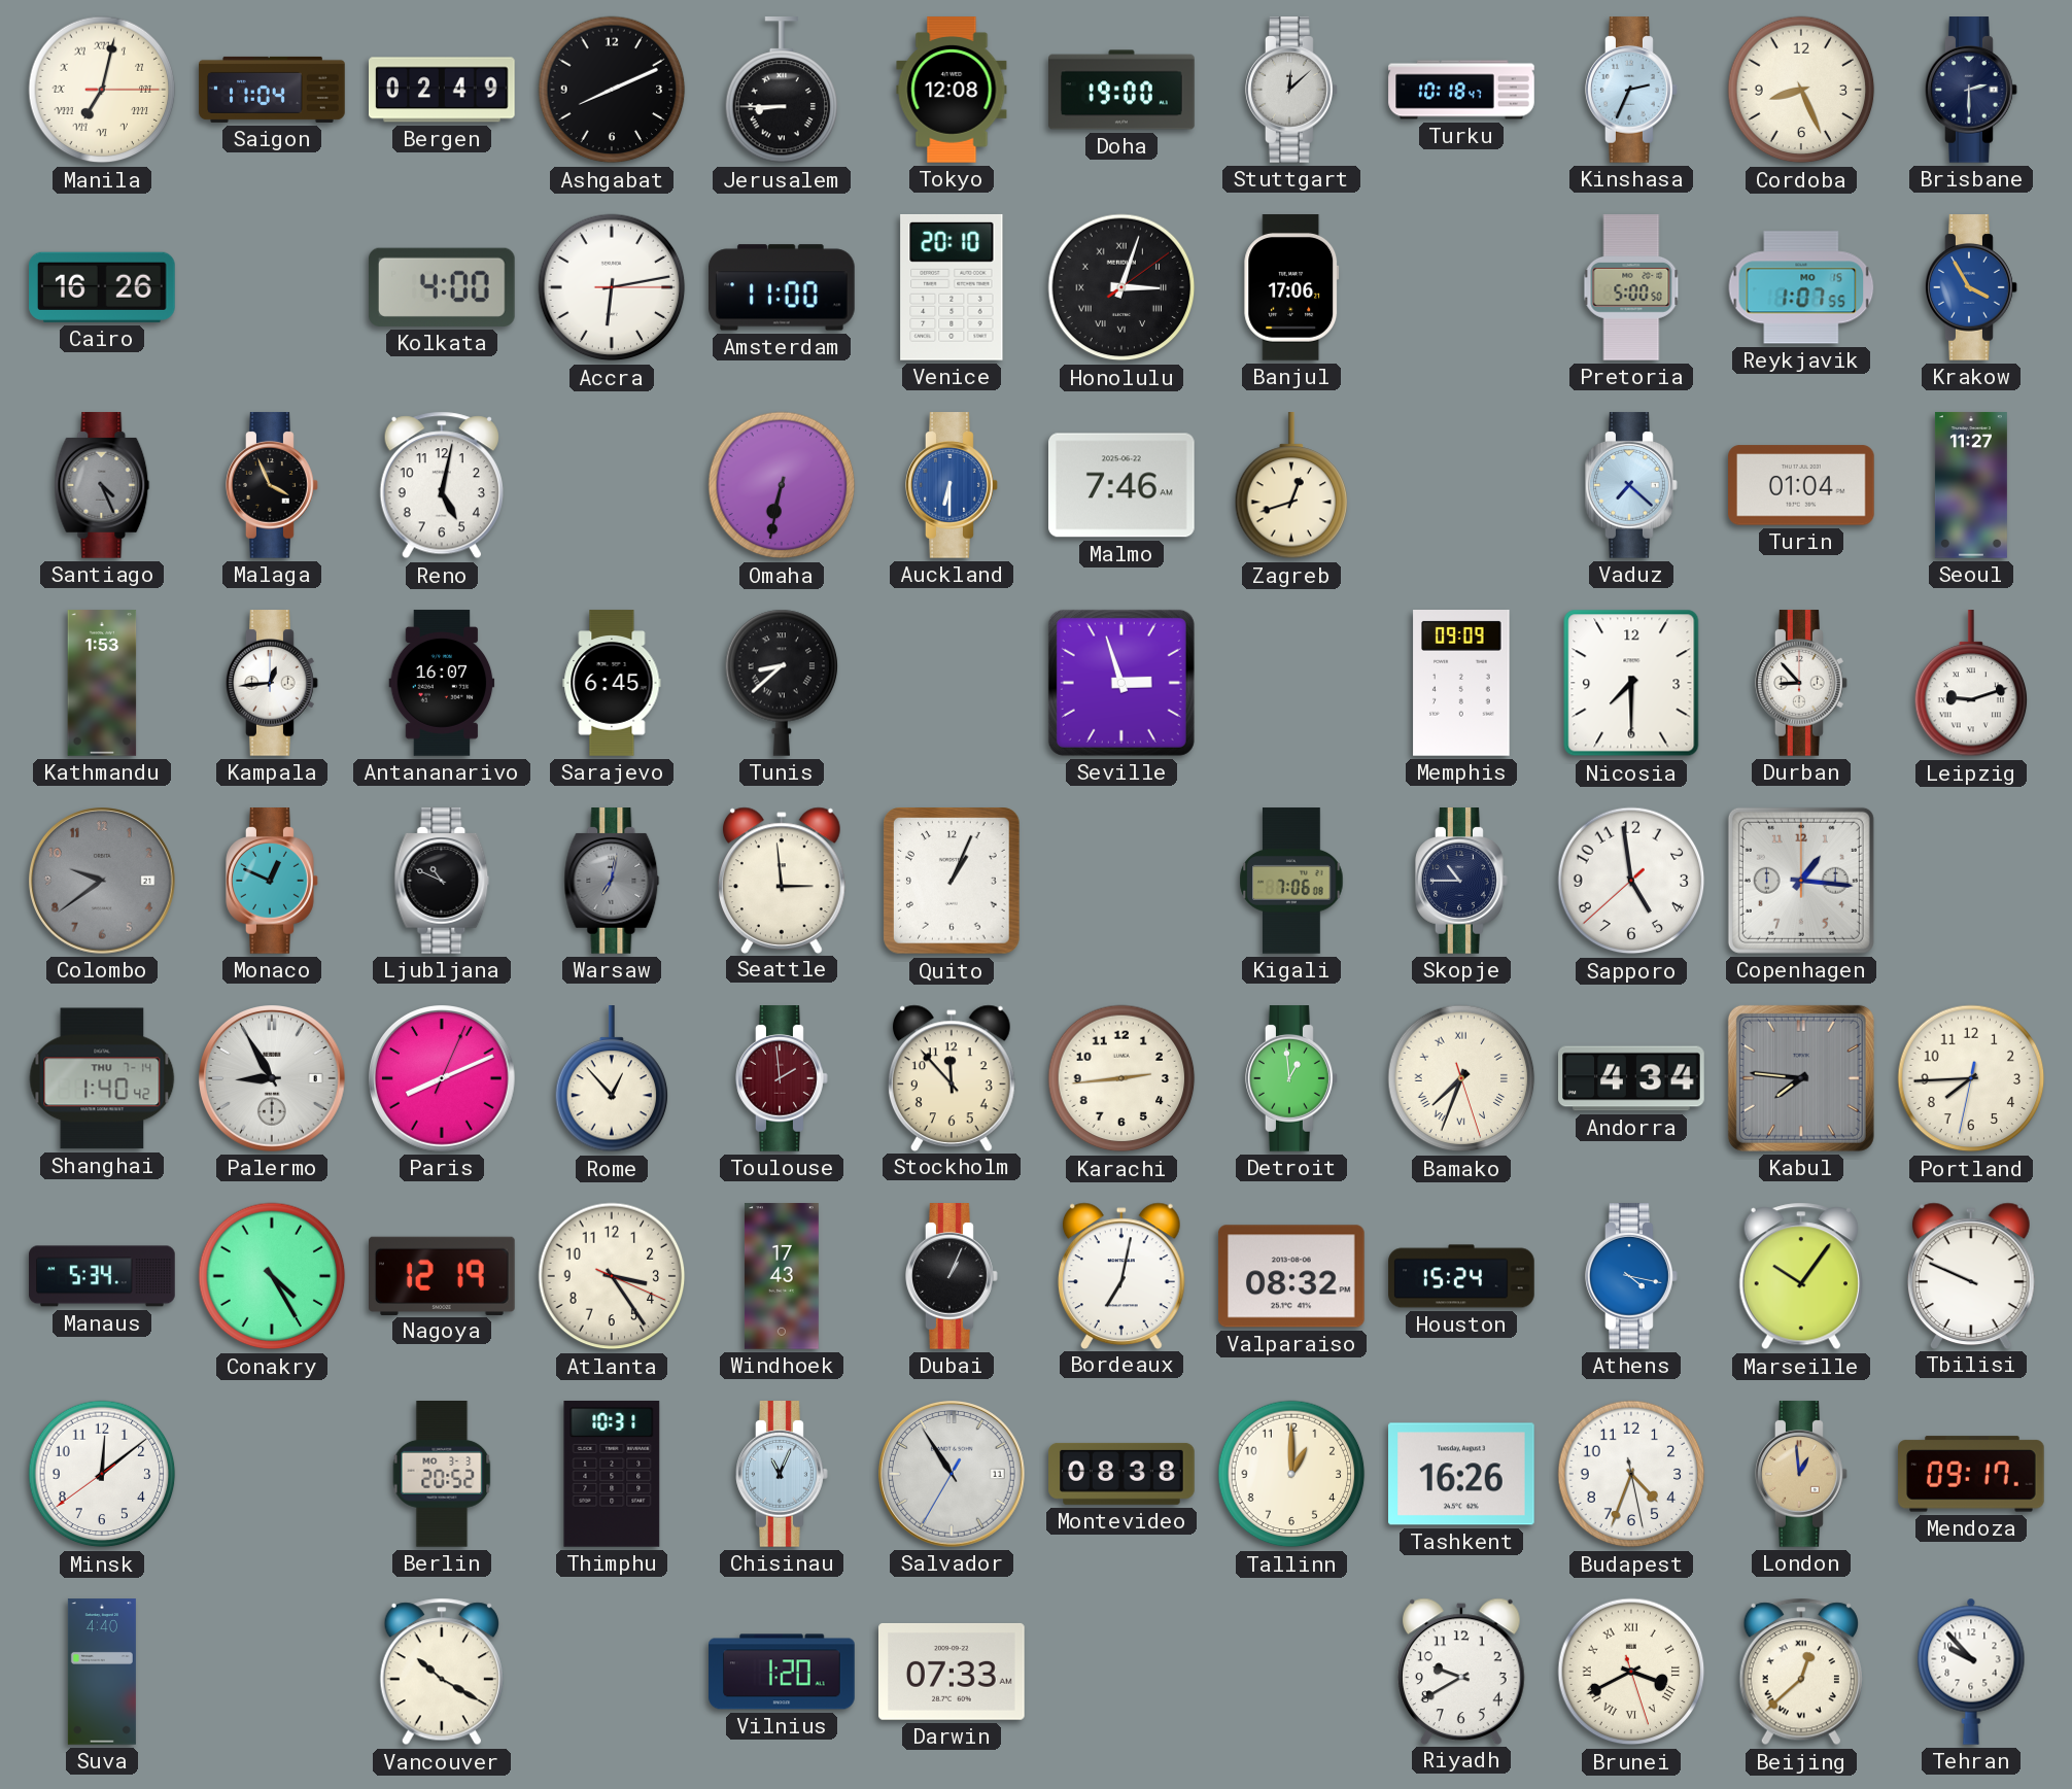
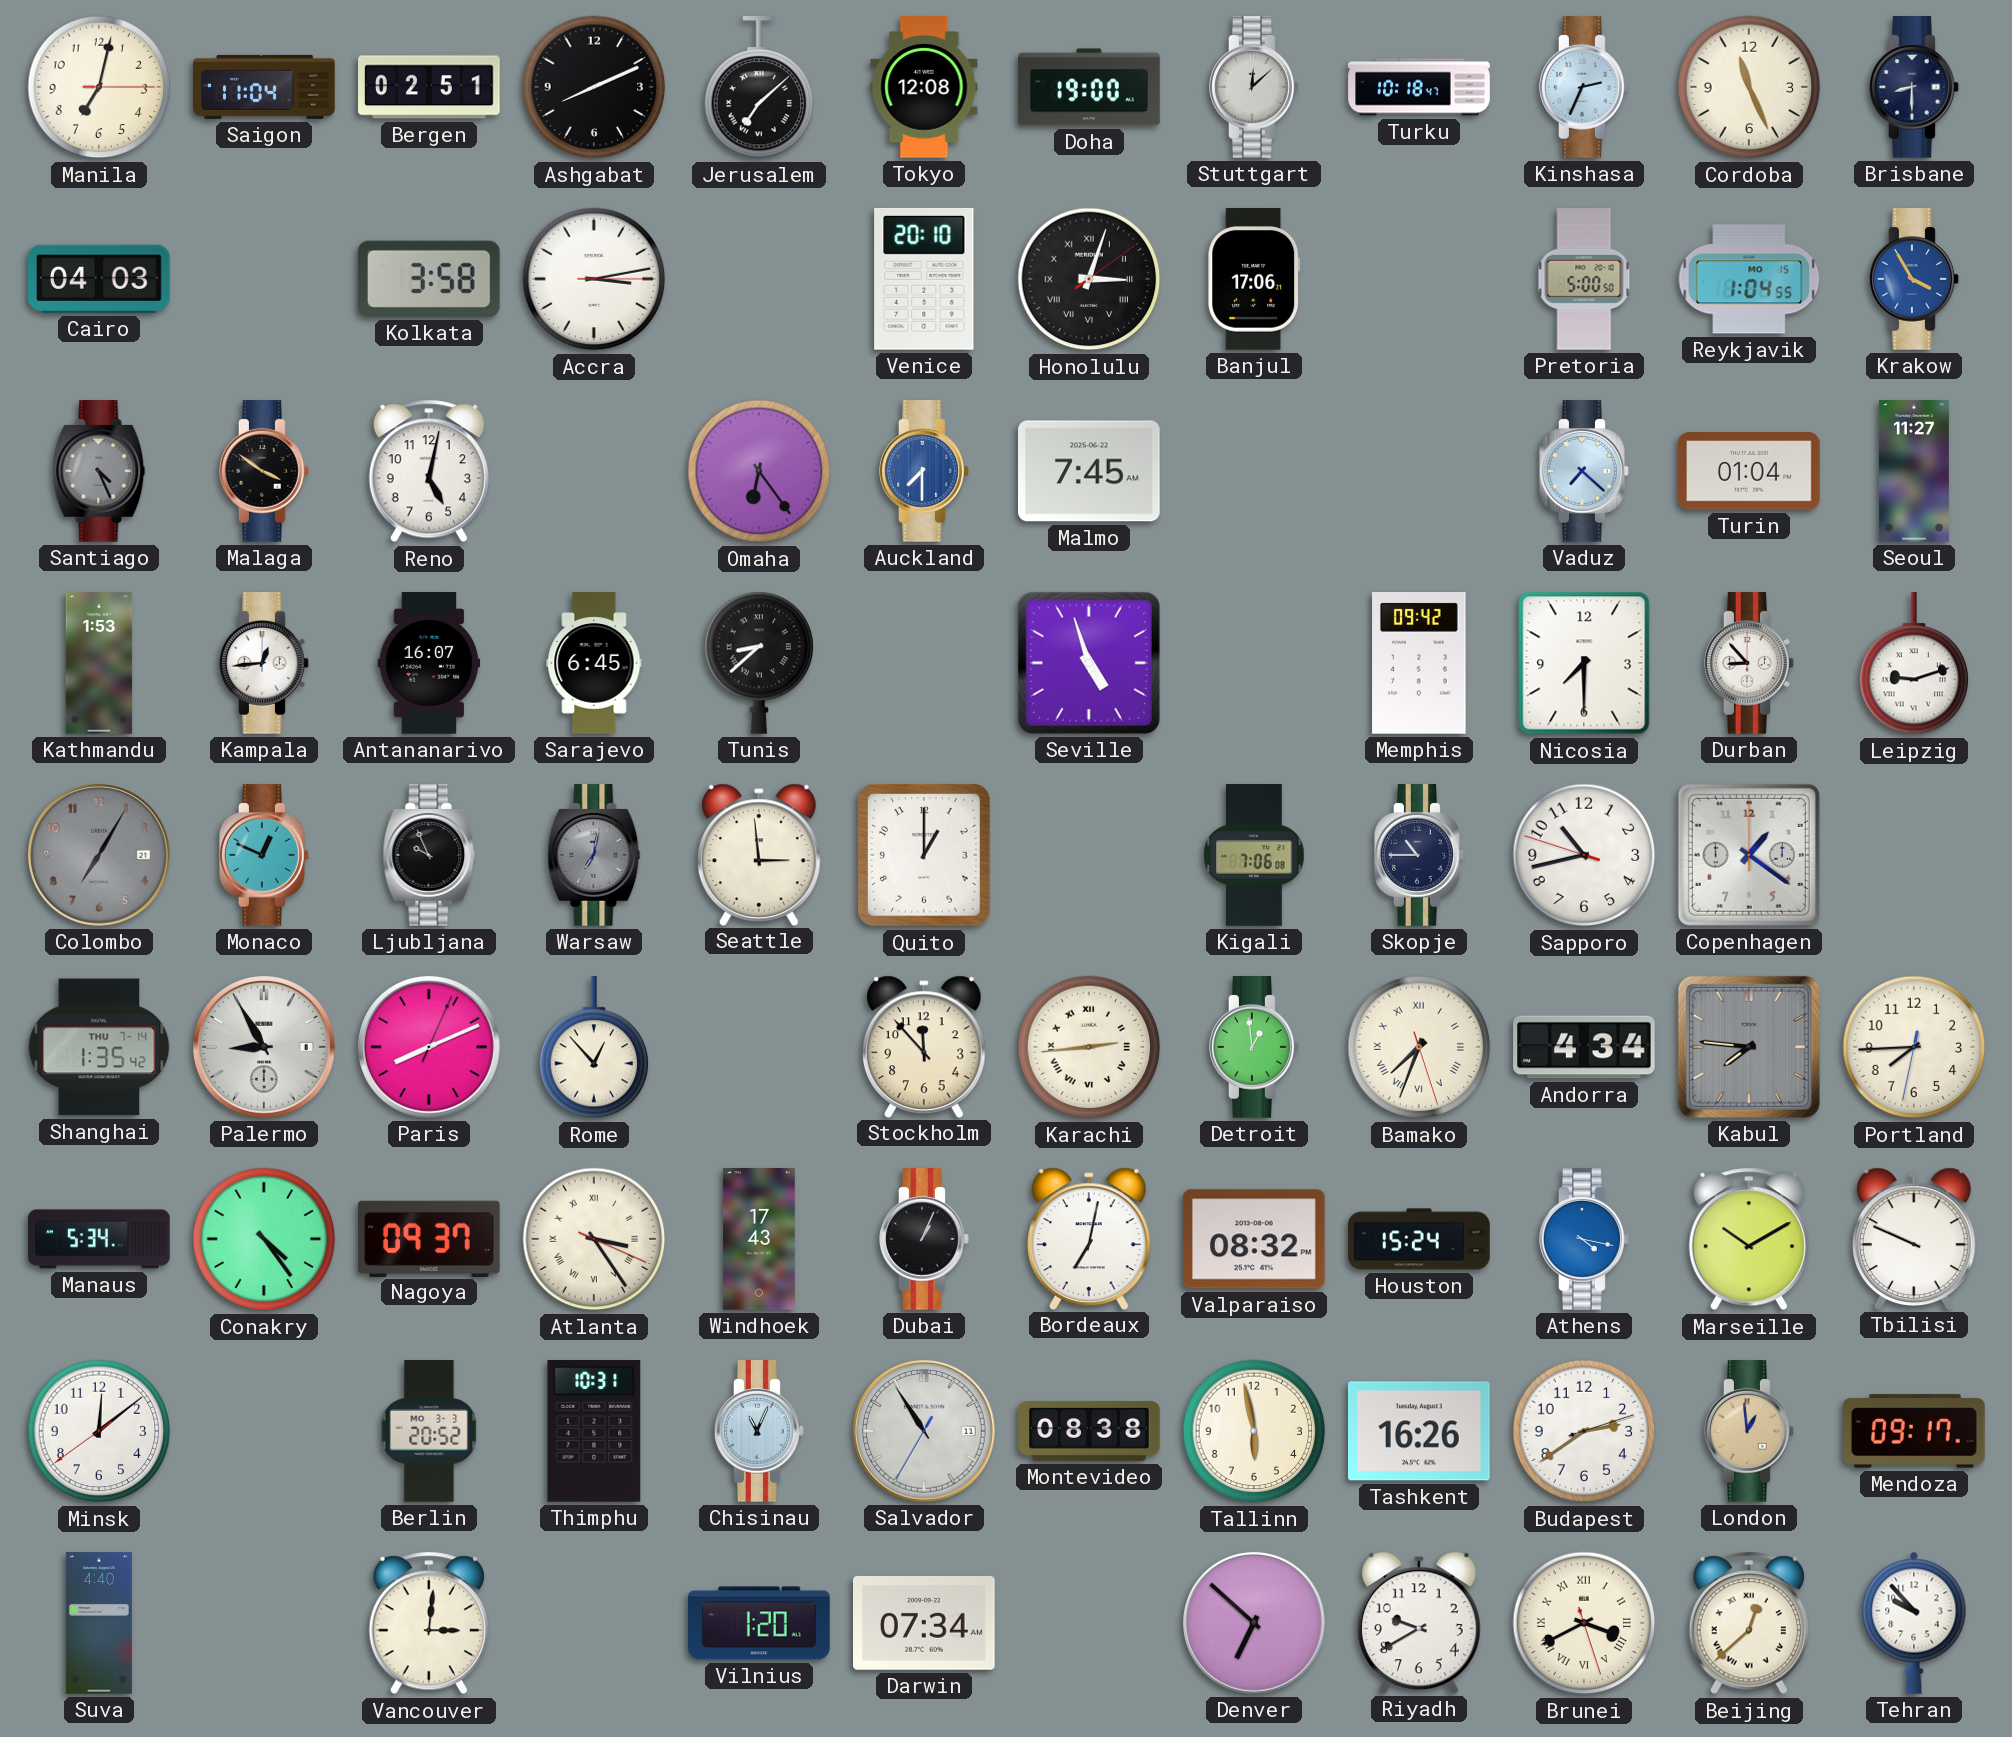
Manila numerals: Roman -> Arabic
Bergen: 02:49 -> 02:51
Jerusalem: 8:45 -> 7:08
Cordoba: 8:26 -> 11:26
Brisbane: 2:30 -> 8:30
Cairo: 16:26 -> 04:03
Kolkata: 4:00 -> 3:58
Accra: 6:13 -> 3:13
Amsterdam: 11:00 -> none
Reykjavik: 1:07 -> 1:04
Malaga: 3:56 -> 3:51
Omaha: 6:32 -> 6:24
Auckland: 6:30 -> 7:30
Malmo: 7:46 -> 7:45
Zagreb: 12:42 -> none
Seville: 2:57 -> 4:57
Memphis: 09:09 -> 09:42
Colombo: 9:39 -> 7:05
Ljubljana: 10:49 -> 9:56
Quito: 1:04 -> 1:00
Sapporo: 4:58 -> 10:42
Copenhagen: 1:16 -> 1:21
Shanghai: 1:40 -> 1:35
Toulouse: 1:59 -> none
Karachi numerals: Arabic -> Roman
Conakry: 4:25 -> 4:24
Nagoya: 12:19 -> 09:37
Atlanta numerals: Arabic -> Roman
Marseille: 10:06 -> 10:10
Tallinn: 1:00 -> 5:58
Budapest: 4:33 -> 2:39
Vancouver: 10:20 -> 3:01
Darwin: 07:33 -> 07:34
Denver: none -> 6:52
